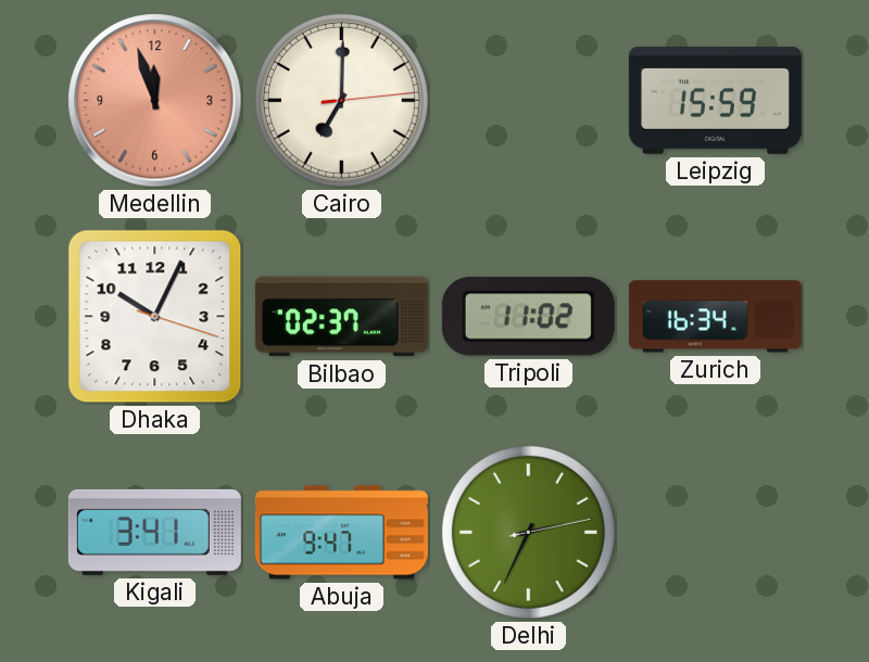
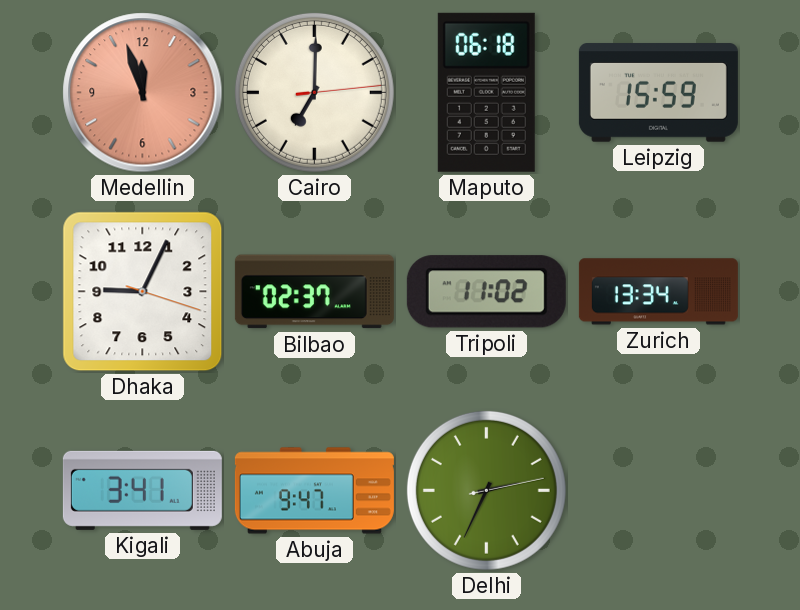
Maputo: none -> 06:18
Dhaka: 10:04 -> 9:04
Zurich: 16:34 -> 13:34
